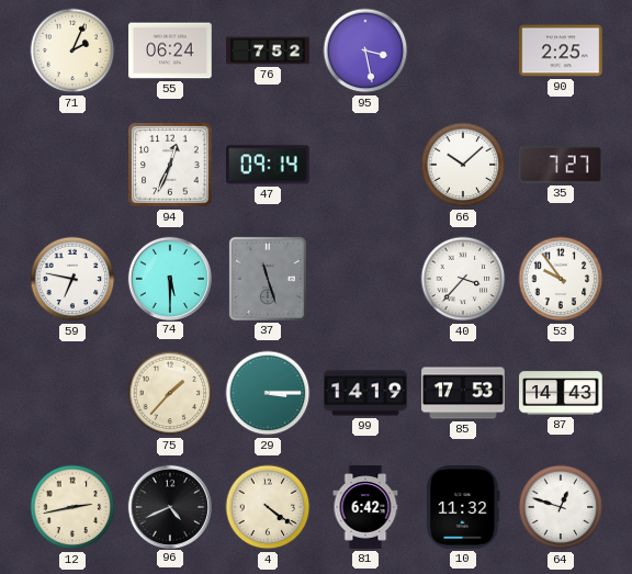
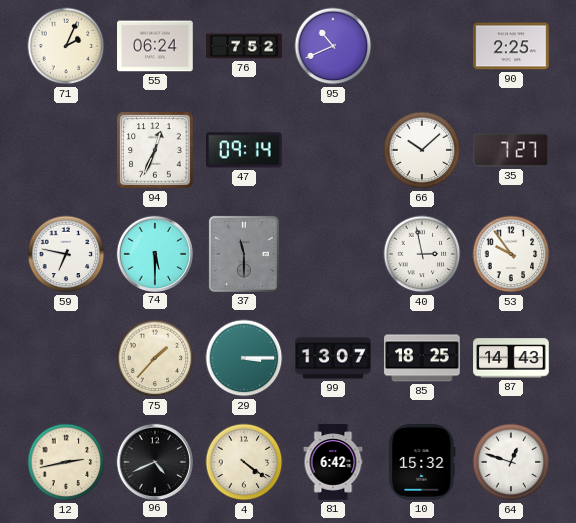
95: 3:28 -> 10:41
37: 11:27 -> 11:30
40: 3:37 -> 2:58
99: 14:19 -> 13:07
85: 17:53 -> 18:25
10: 11:32 -> 15:32
